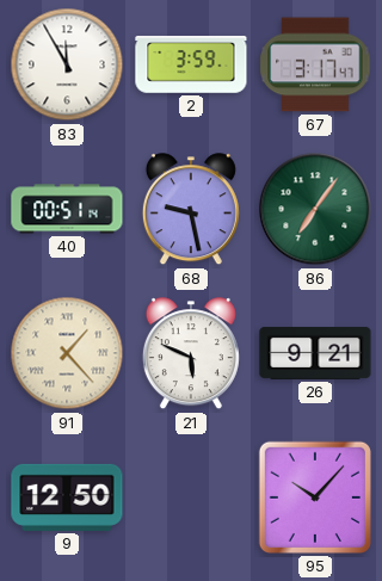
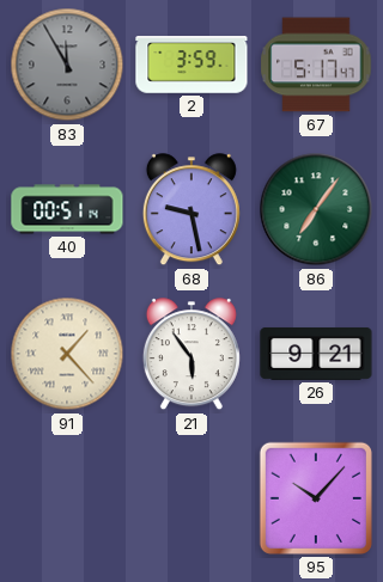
83 dial: white -> grey
67: 3:17 -> 5:17
21: 5:49 -> 5:54
9: 12:50 -> none
